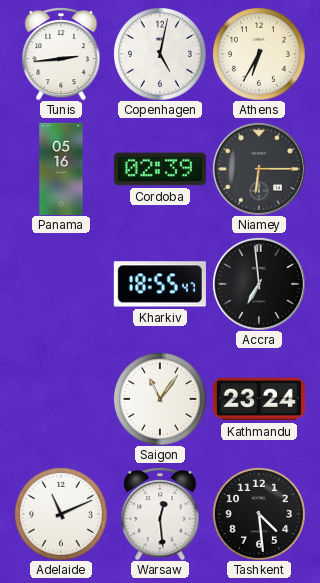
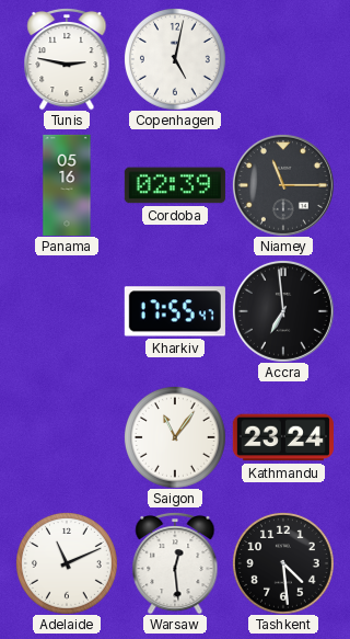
Tunis: 2:44 -> 2:47
Athens: 6:35 -> none
Niamey: 6:15 -> 11:15
Kharkiv: 18:55 -> 17:55
